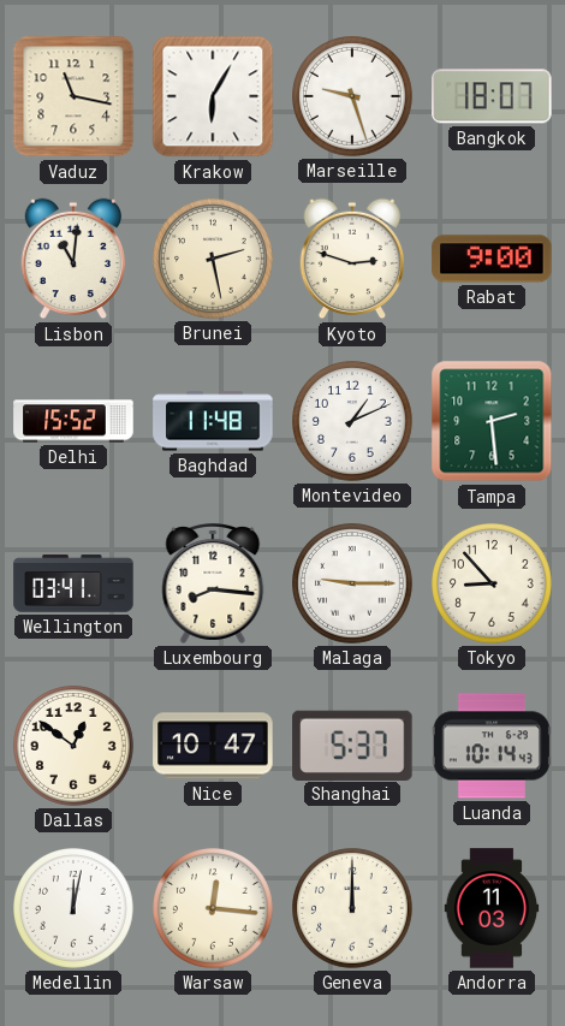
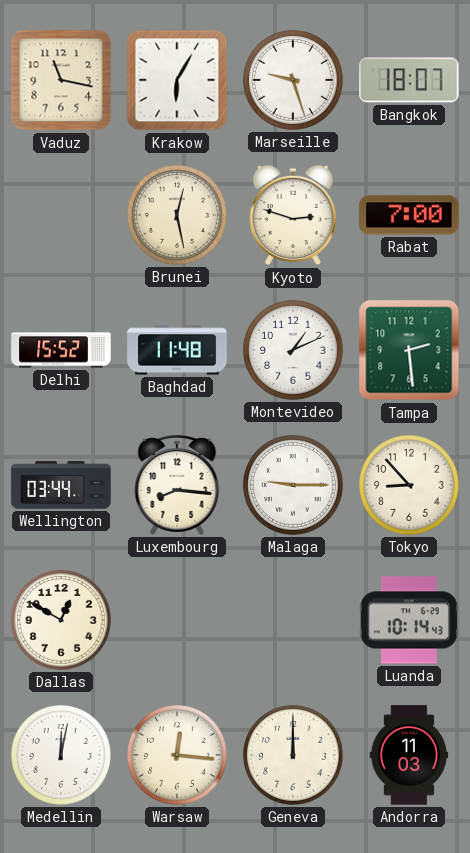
Lisbon: 11:01 -> none
Brunei: 2:28 -> 12:28
Rabat: 9:00 -> 7:00
Wellington: 03:41 -> 03:44
Dallas: 12:51 -> 12:50
Nice: 10:47 -> none
Shanghai: 5:37 -> none
